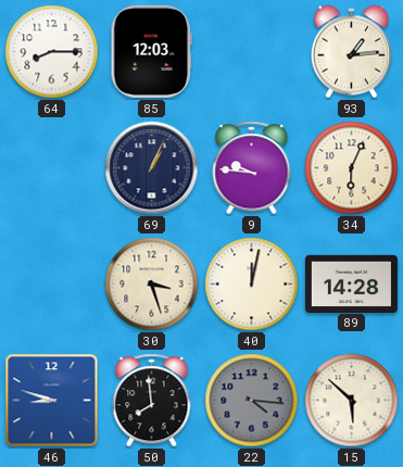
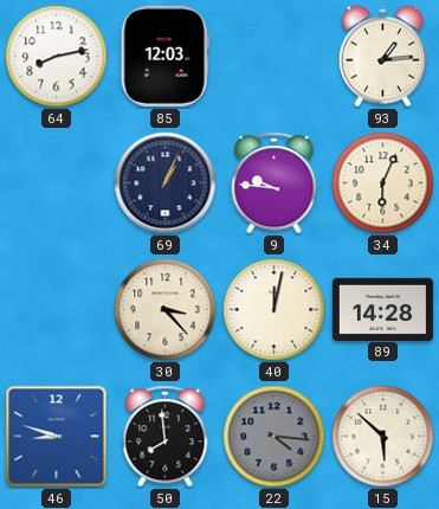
64: 8:15 -> 8:13
30: 3:27 -> 3:23
